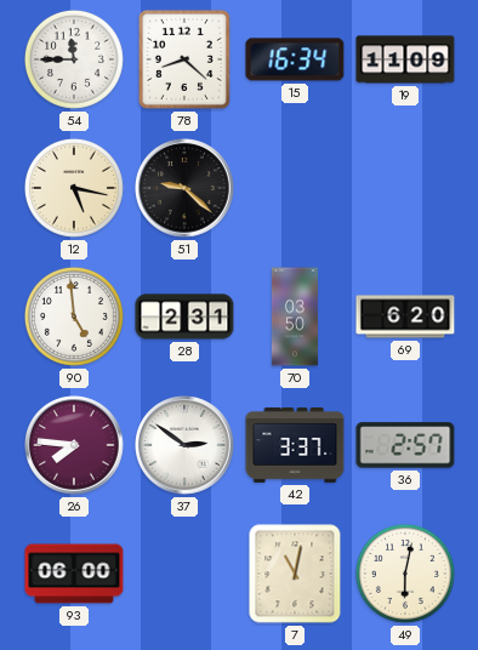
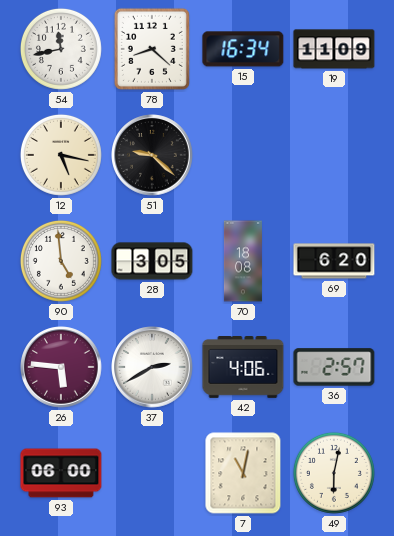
54: 11:45 -> 11:43
28: 2:31 -> 3:05
70: 03:50 -> 18:08
26: 7:46 -> 5:46
37: 2:51 -> 2:40
42: 3:37 -> 4:06
